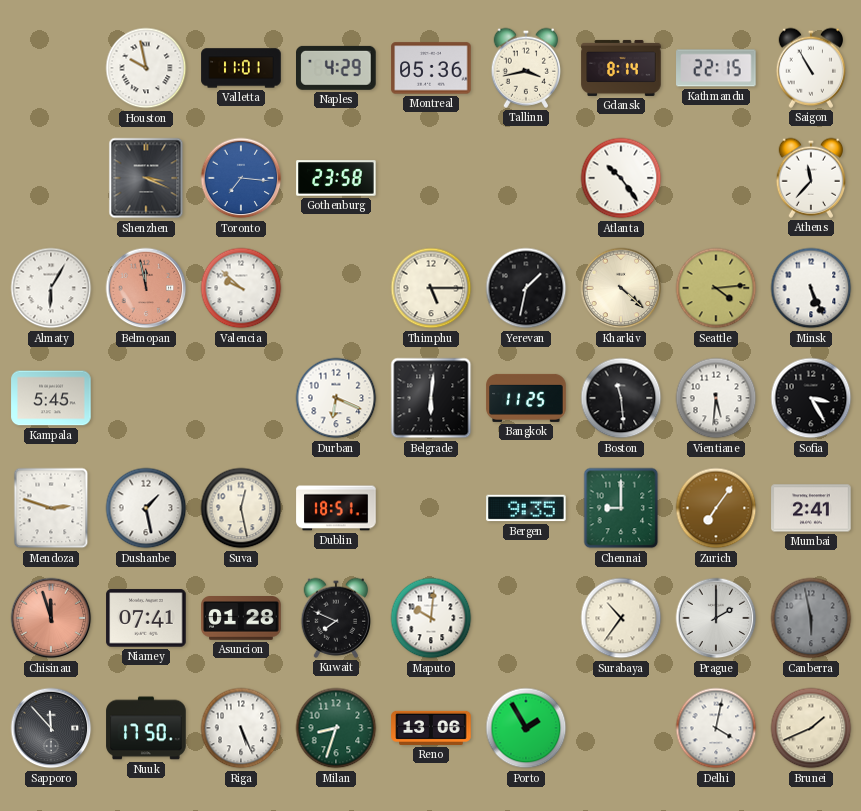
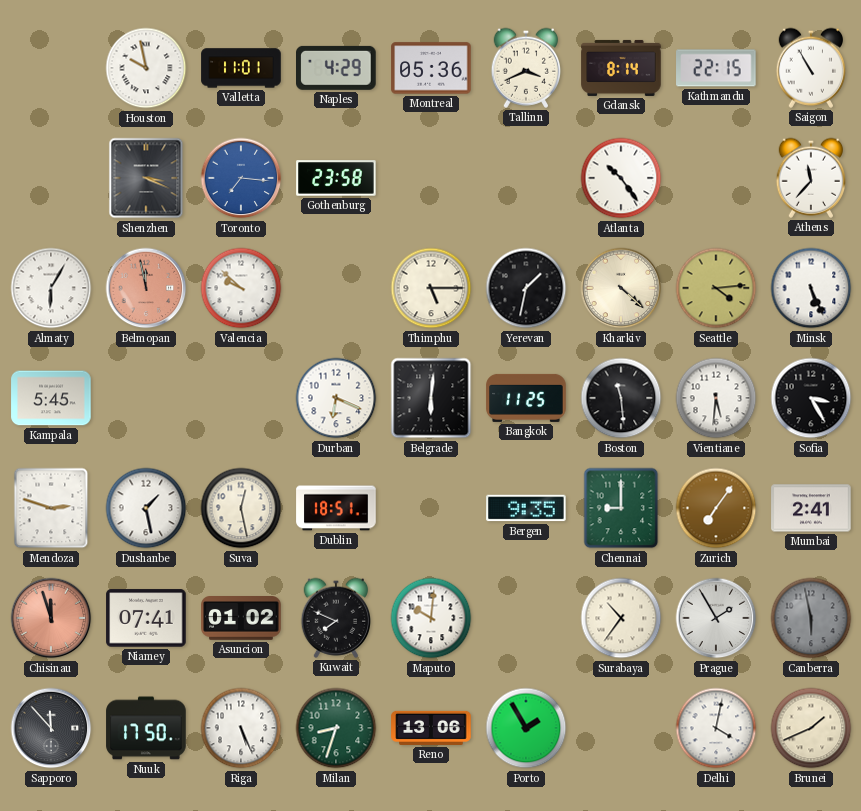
Tallinn: 3:43 -> 3:41
Asuncion: 01:28 -> 01:02
Prague: 2:00 -> 1:55
